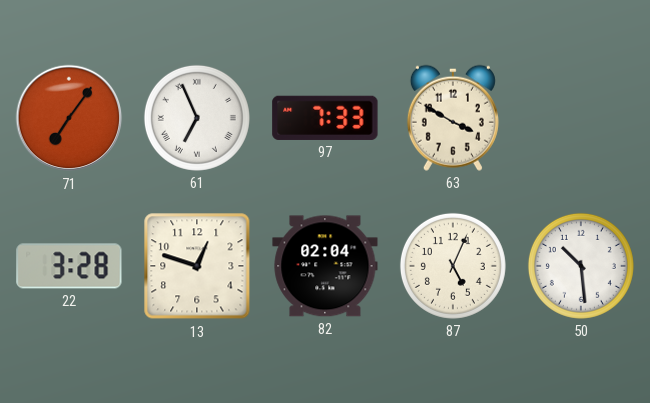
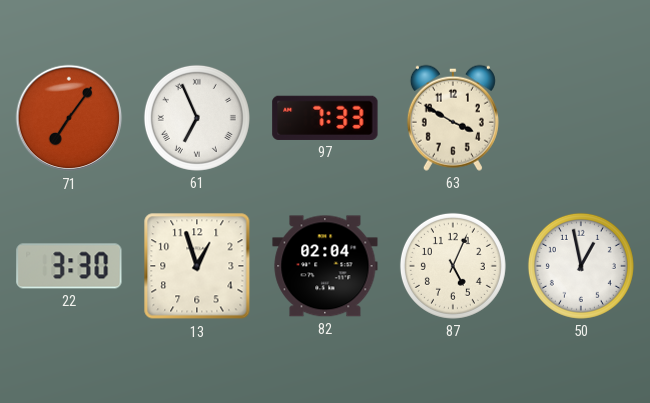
22: 3:28 -> 3:30
13: 12:48 -> 12:57
50: 10:29 -> 12:58
